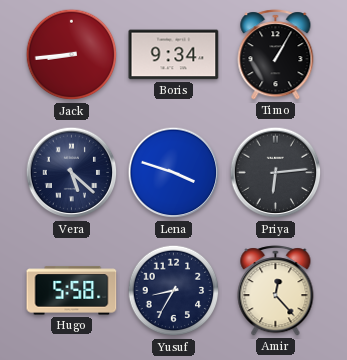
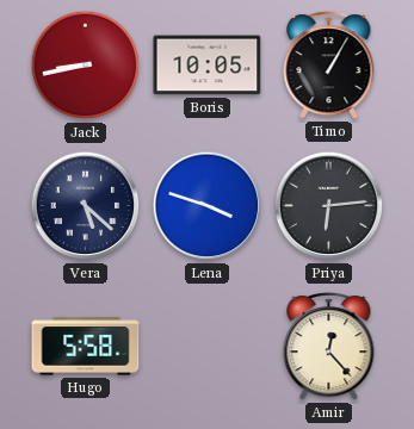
Jack: 8:44 -> 8:43
Boris: 9:34 -> 10:05
Yusuf: 8:35 -> none
